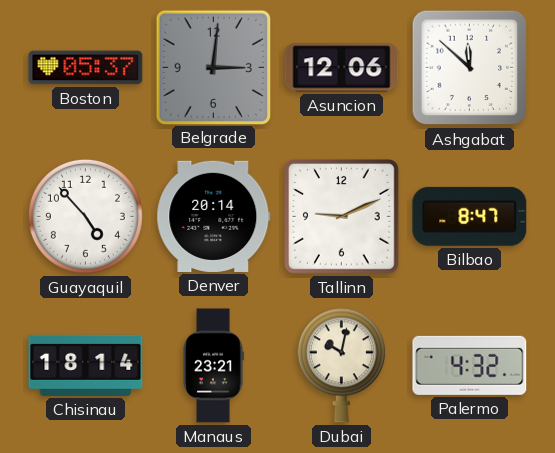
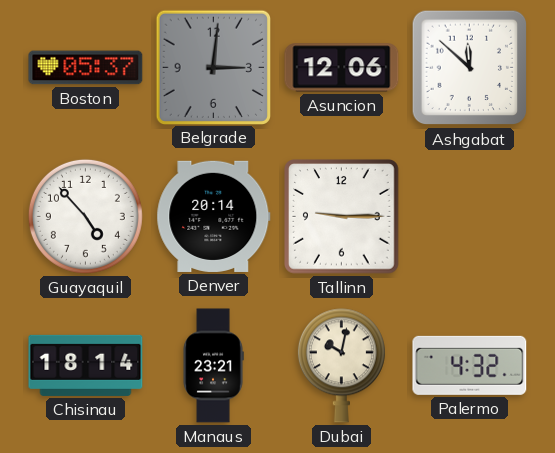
Tallinn: 9:11 -> 9:15
Bilbao: 8:47 -> none
